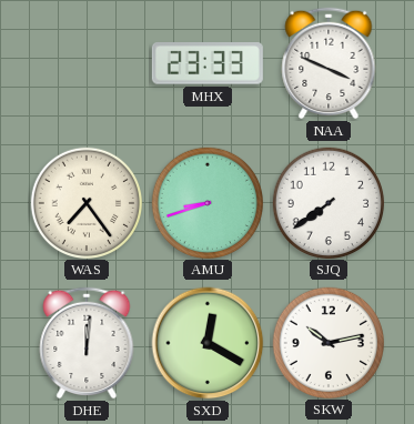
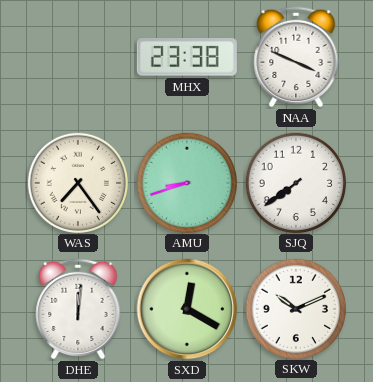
MHX: 23:33 -> 23:38
SKW: 10:13 -> 10:11
